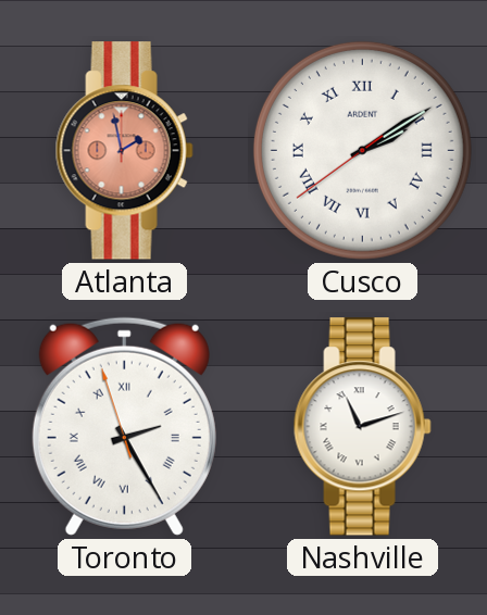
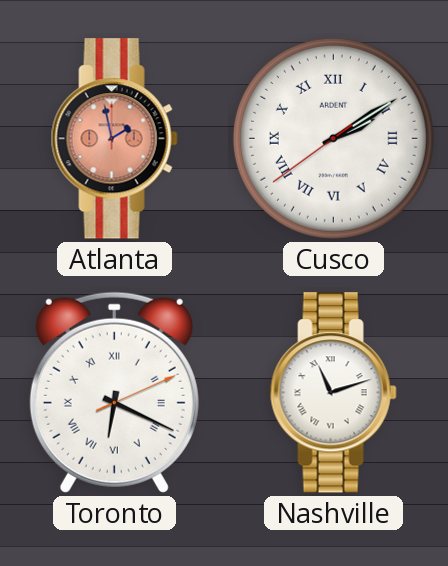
Toronto: 2:24 -> 6:19
